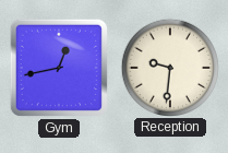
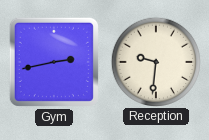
Gym: 12:43 -> 2:43
